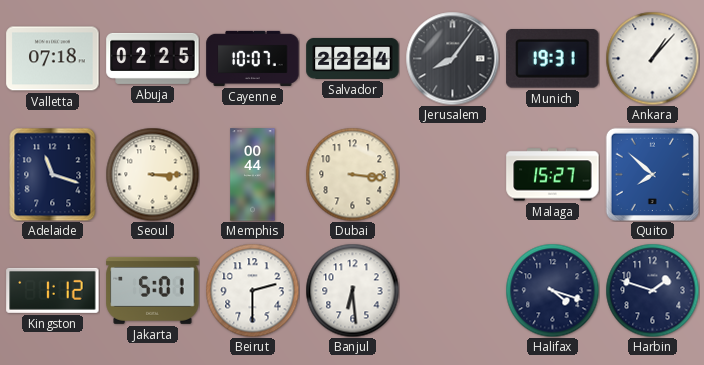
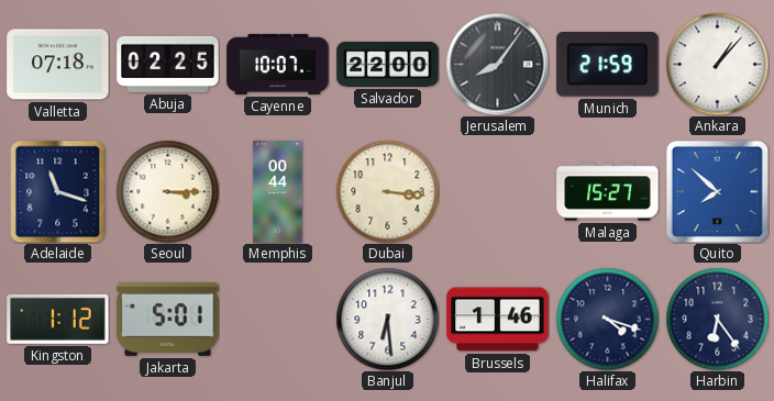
Salvador: 22:24 -> 22:00
Munich: 19:31 -> 21:59
Beirut: 2:30 -> none
Brussels: none -> 1:46
Harbin: 1:48 -> 6:24
